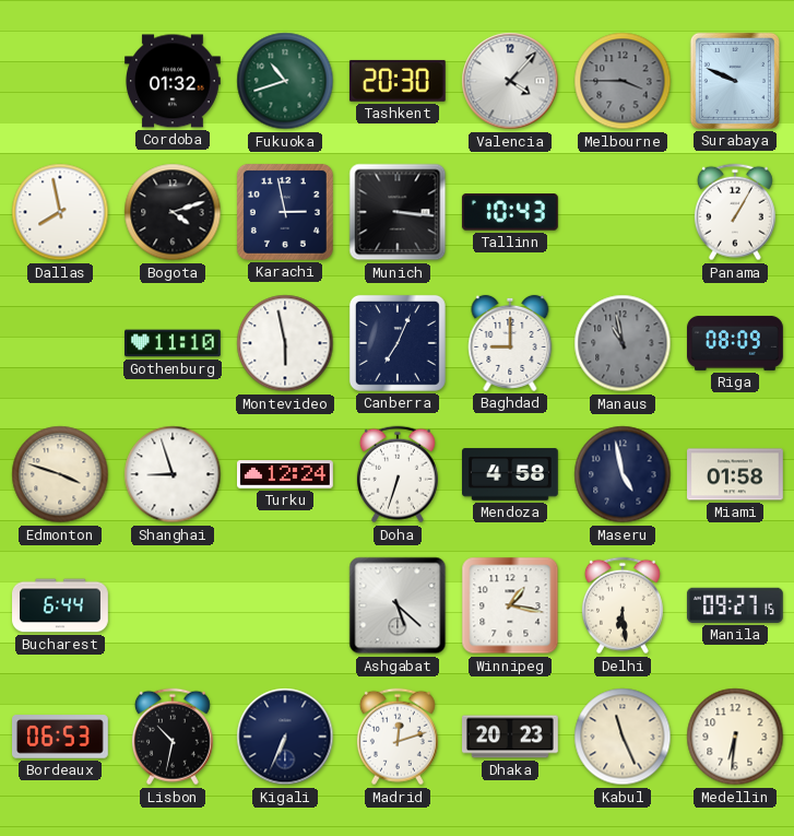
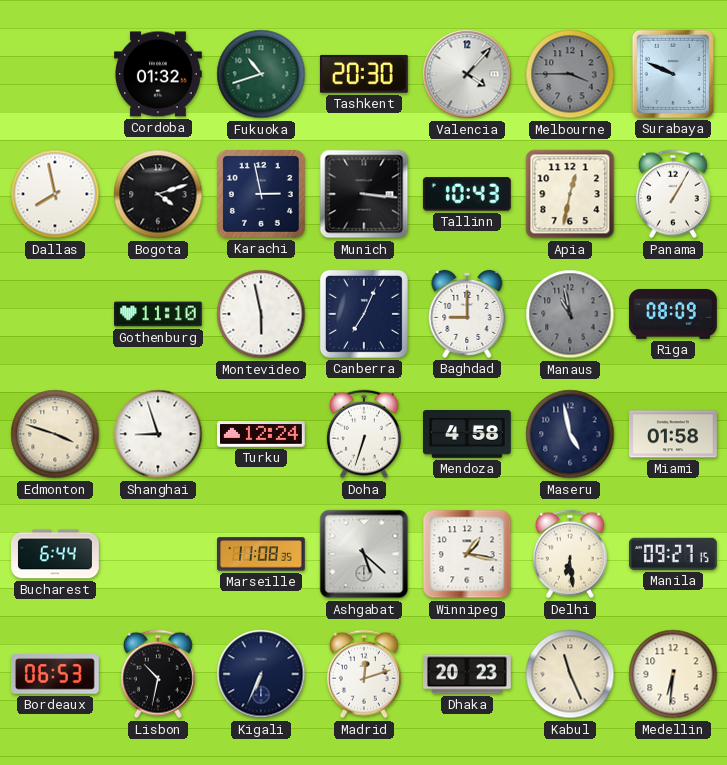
Apia: none -> 12:32
Marseille: none -> 11:08
